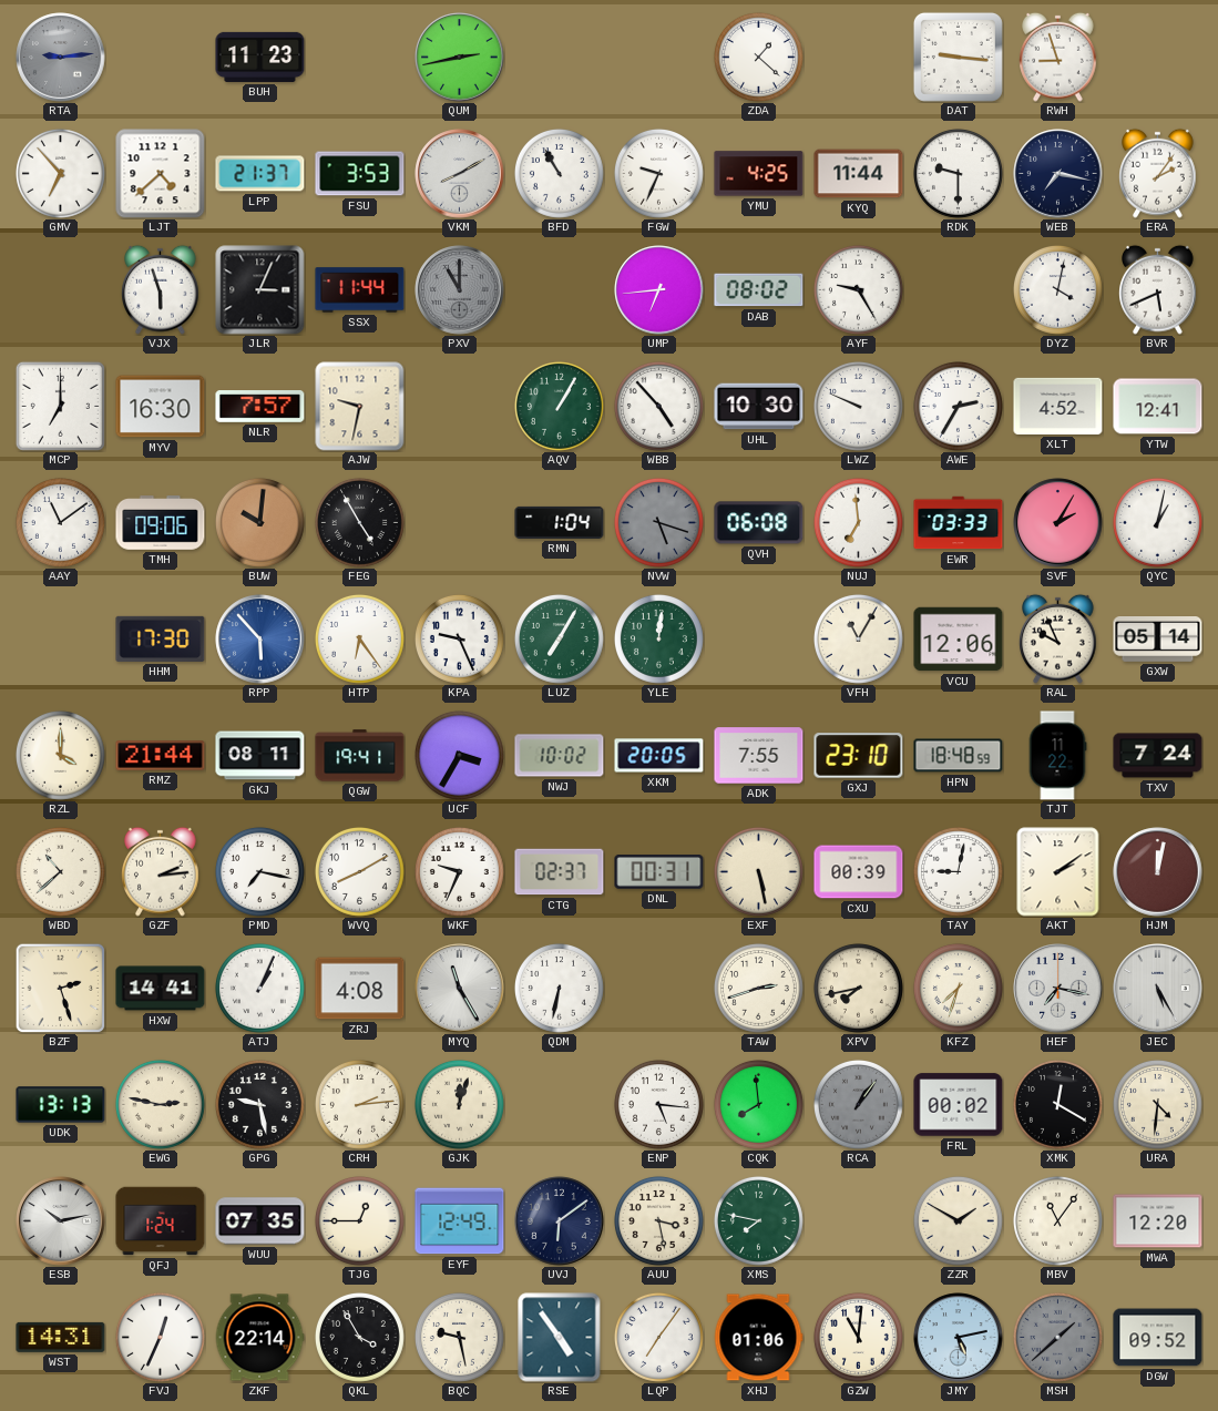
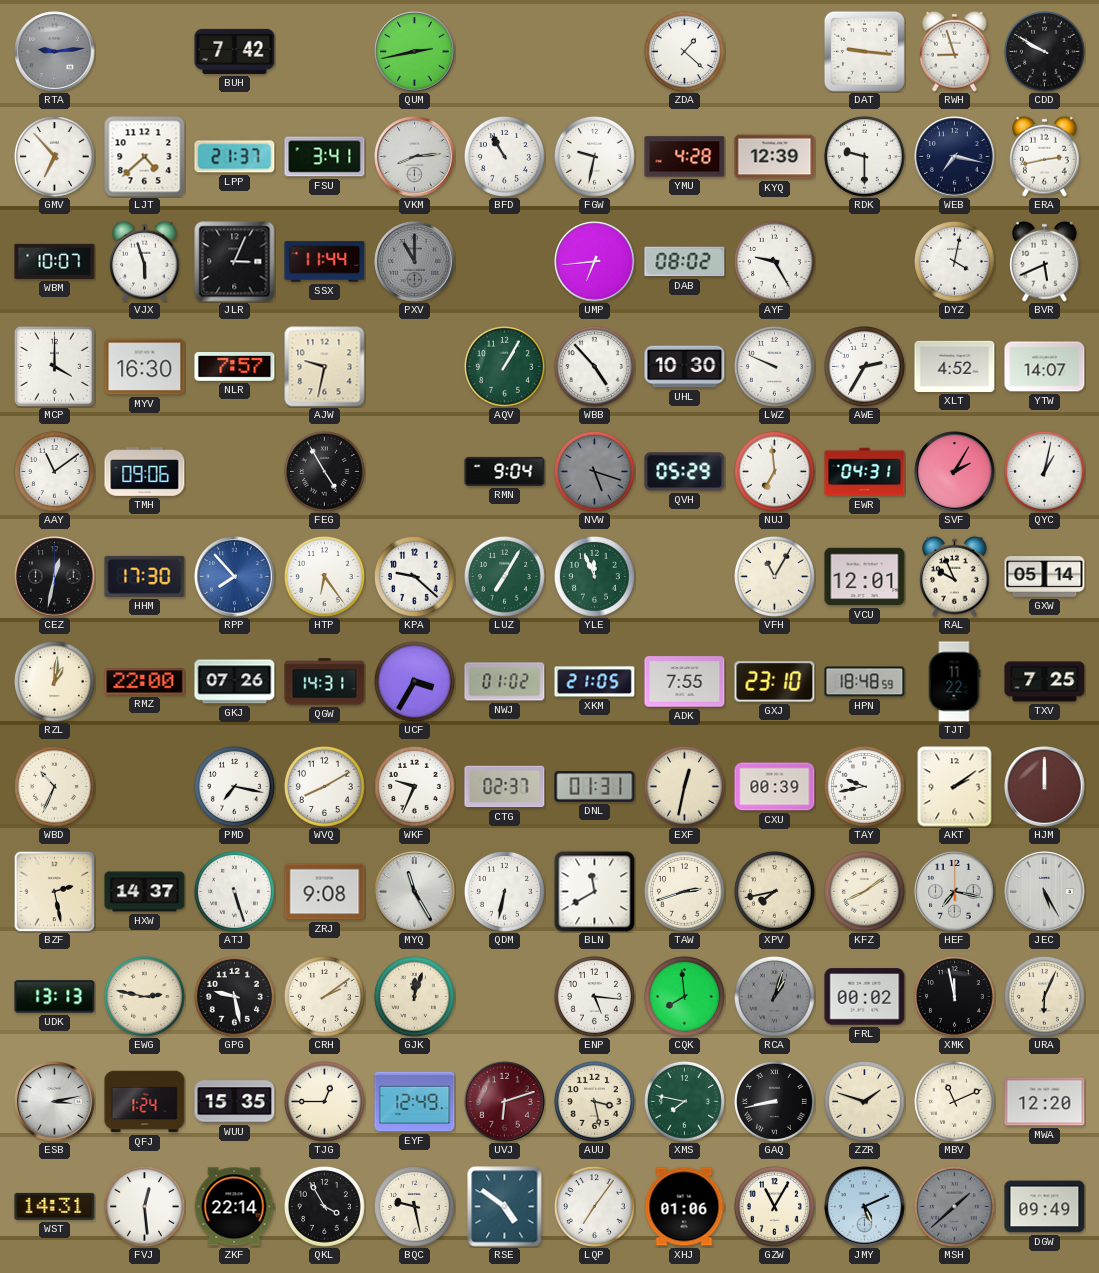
BUH: 11:23 -> 7:42
CDD: none -> 9:50
FSU: 3:53 -> 3:41
VKM: 8:10 -> 8:14
FGW: 9:34 -> 9:32
YMU: 4:25 -> 4:28
KYQ: 11:44 -> 12:39
ERA: 2:06 -> 2:43
WBM: none -> 10:07
MCP: 7:00 -> 4:00
YTW: 12:41 -> 14:07
BUW: 10:01 -> none
RMN: 1:04 -> 9:04
QVH: 06:08 -> 05:29
EWR: 03:33 -> 04:31
CEZ: none -> 12:32
RPP: 5:53 -> 7:53
KPA: 9:26 -> 9:22
YLE: 12:01 -> 11:56
VCU: 12:06 -> 12:01
RZL: 4:00 -> 1:01
RMZ: 21:44 -> 22:00
GKJ: 08:11 -> 07:26
QGW: 19:41 -> 14:31
NWJ: 10:02 -> 01:02
XKM: 20:05 -> 21:05
TXV: 7:24 -> 7:25
WBD: 10:38 -> 10:34
GZF: 2:14 -> none
DNL: 00:31 -> 01:31
EXF: 5:28 -> 12:32
TAY: 9:02 -> 9:43
HJM: 12:02 -> 12:00
BZF: 2:27 -> 2:28
HXW: 14:41 -> 14:37
ATJ: 1:04 -> 5:27
ZRJ: 4:08 -> 9:08
BLN: none -> 11:40
KFZ: 7:33 -> 8:09
CRH: 2:14 -> 2:09
RCA: 1:06 -> 1:03
XMK: 12:20 -> 11:58
URA: 4:31 -> 6:04
ESB: 10:13 -> 3:13
WUU: 07:35 -> 15:35
UVJ: 6:09 -> 6:12
UVJ dial: navy -> burgundy
GAQ: none -> 8:43
ZZR: 1:50 -> 1:48
MBV: 11:06 -> 11:11
FVJ: 12:34 -> 12:29
RSE: 4:54 -> 4:51
GZW: 11:01 -> 11:05
JMY: 5:13 -> 5:11
DGW: 09:52 -> 09:49
